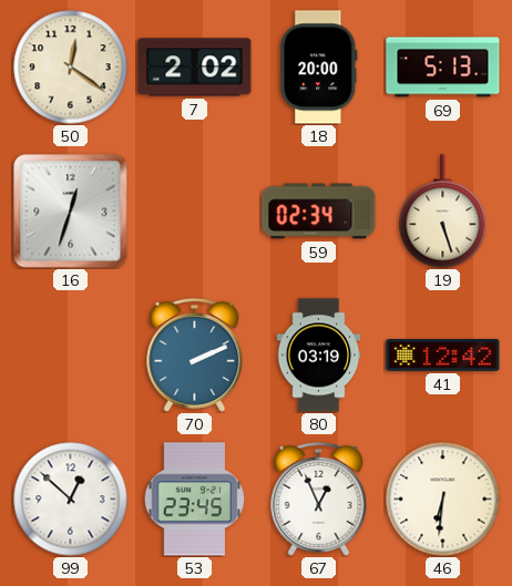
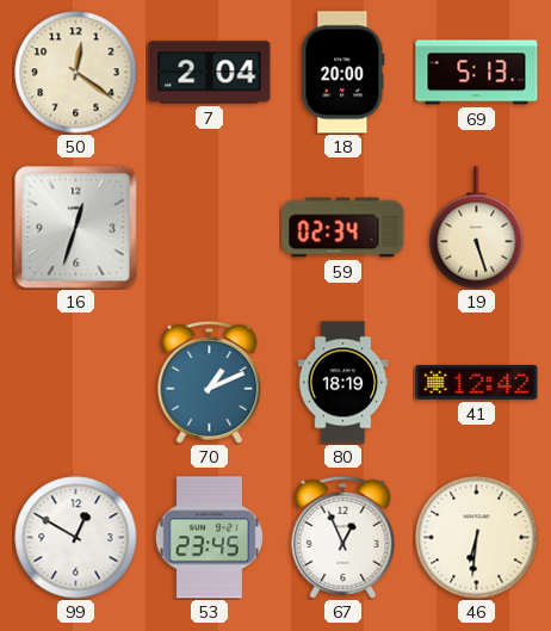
7: 2:02 -> 2:04
70: 2:11 -> 1:11
80: 03:19 -> 18:19
99: 12:52 -> 12:50
